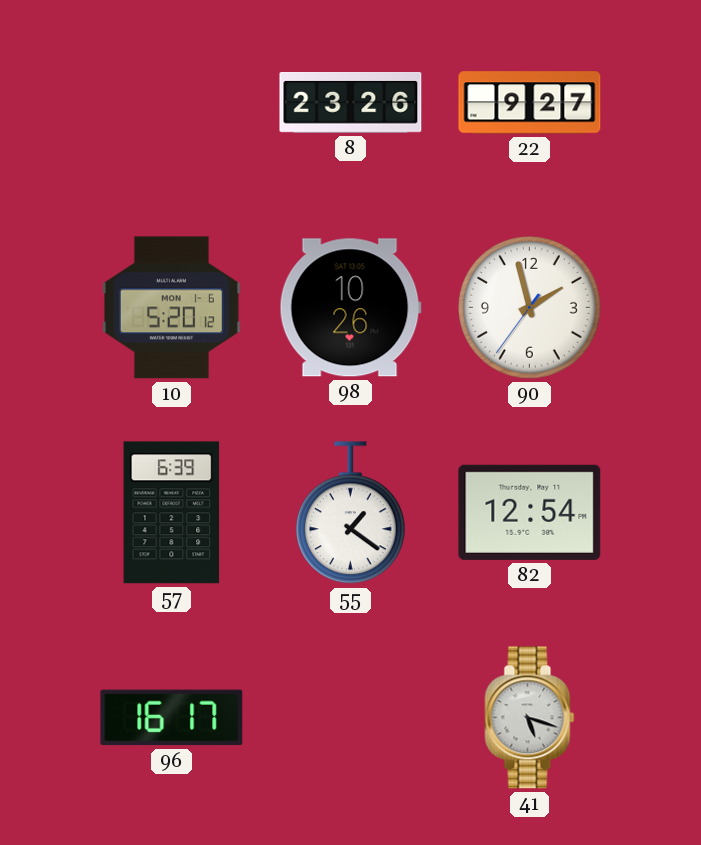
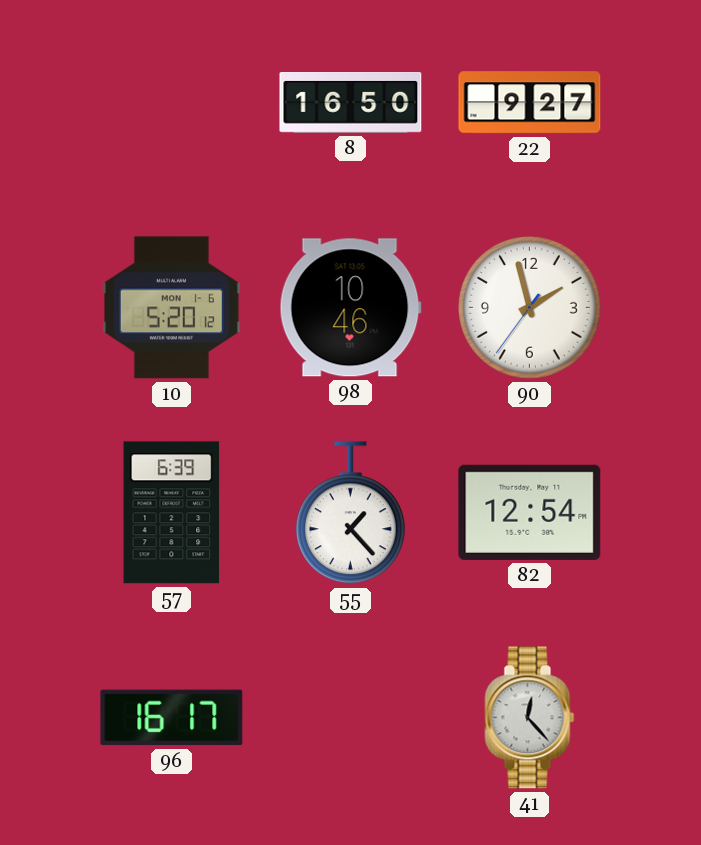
8: 23:26 -> 16:50
98: 10:26 -> 10:46
55: 1:21 -> 1:23
41: 5:18 -> 12:23
